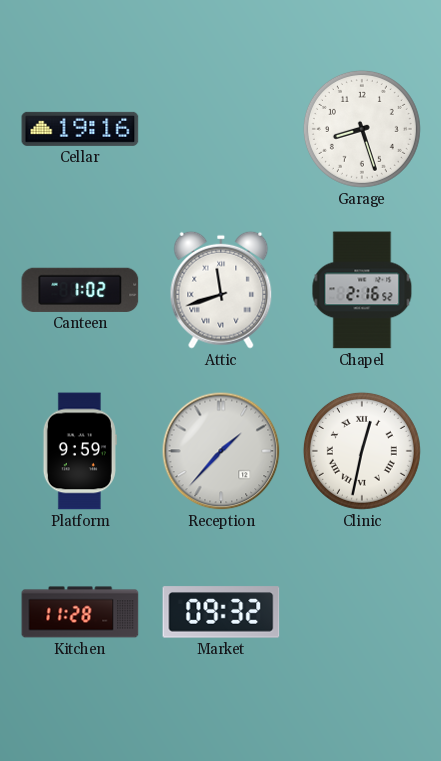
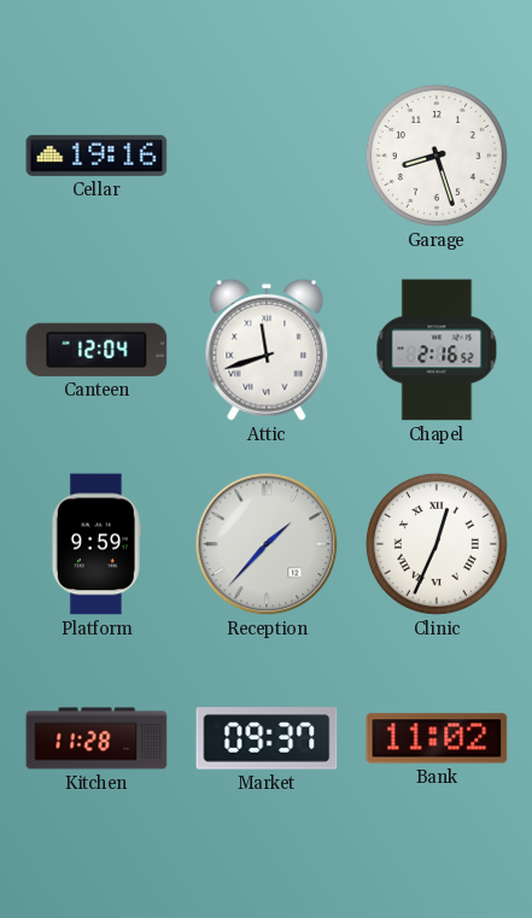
Canteen: 1:02 -> 12:04
Clinic: 12:32 -> 12:34
Market: 09:32 -> 09:37
Bank: none -> 11:02
